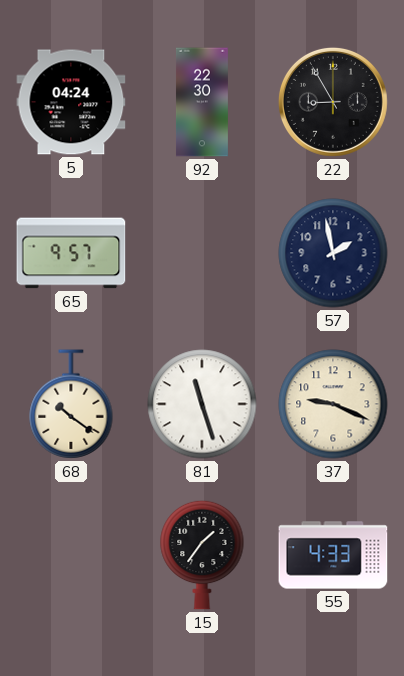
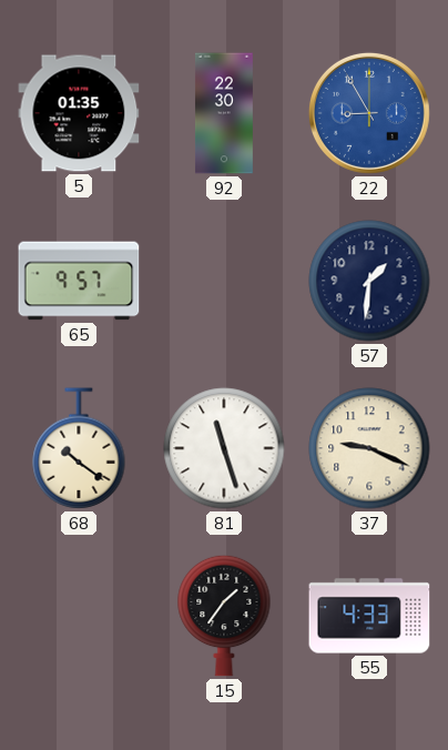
5: 04:24 -> 01:35
22 dial: black -> blue
57: 1:58 -> 1:31
